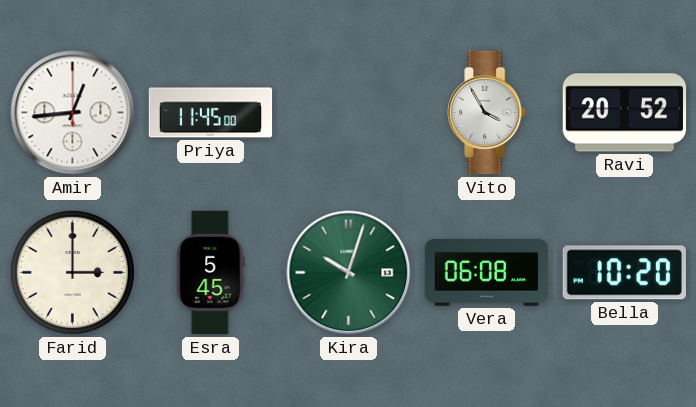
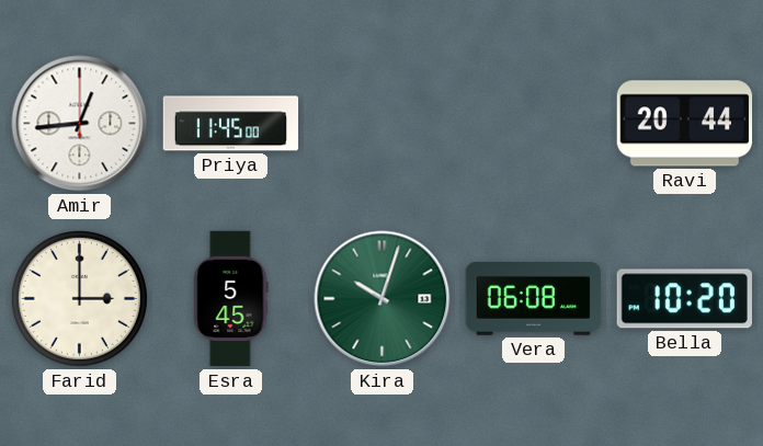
Vito: 3:55 -> none
Ravi: 20:52 -> 20:44
